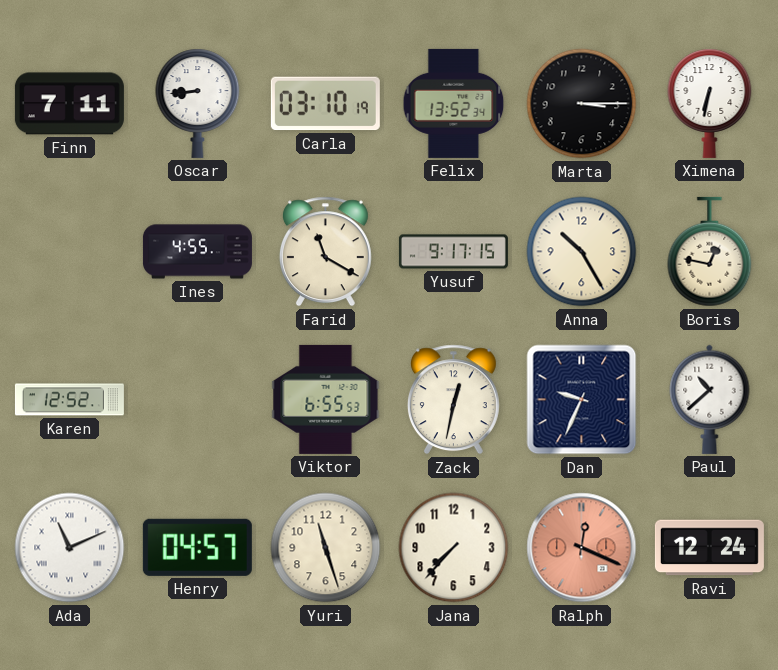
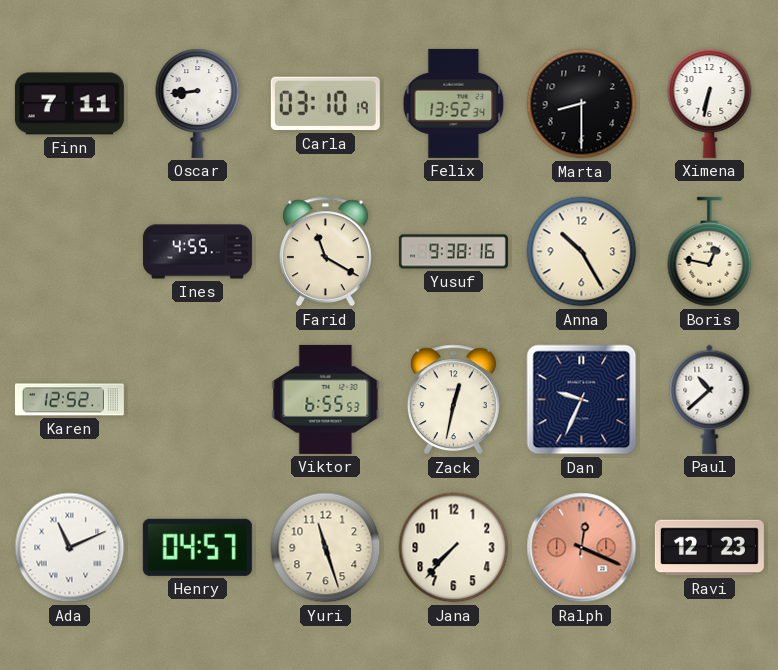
Marta: 3:15 -> 8:30
Yusuf: 9:17 -> 9:38
Ravi: 12:24 -> 12:23
